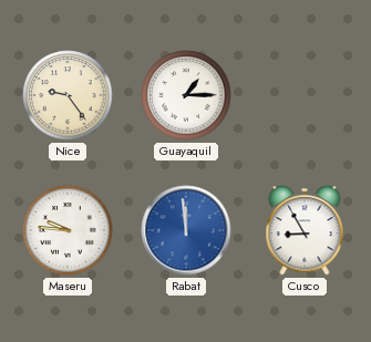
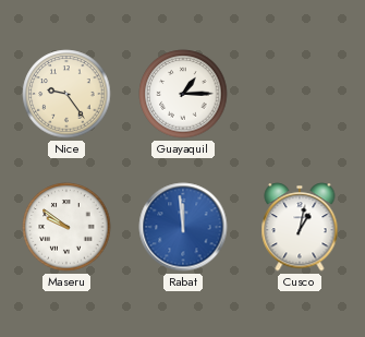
Maseru: 9:46 -> 9:51
Cusco: 8:55 -> 1:02
